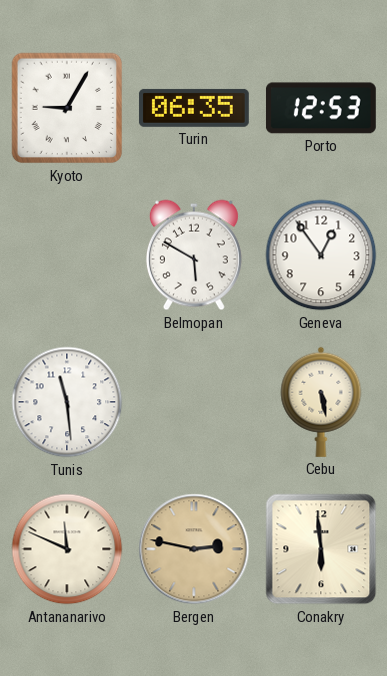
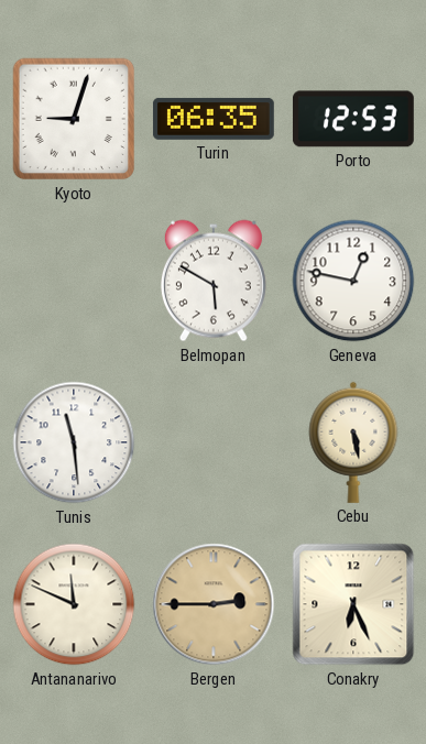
Kyoto: 9:05 -> 9:03
Geneva: 12:54 -> 12:47
Bergen: 2:47 -> 2:45
Conakry: 5:59 -> 6:26
